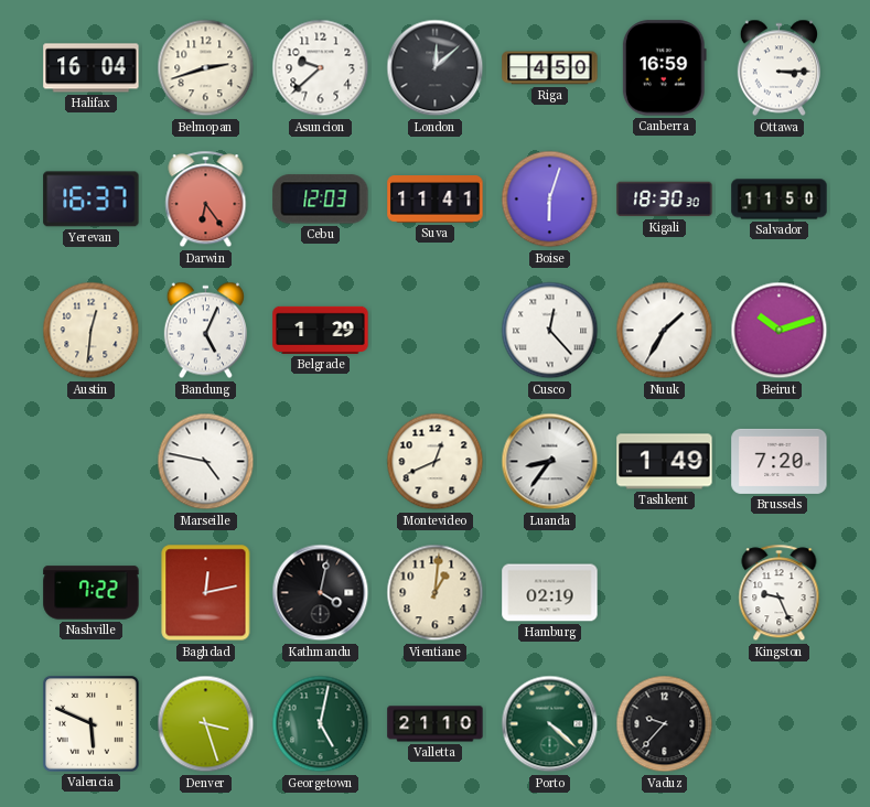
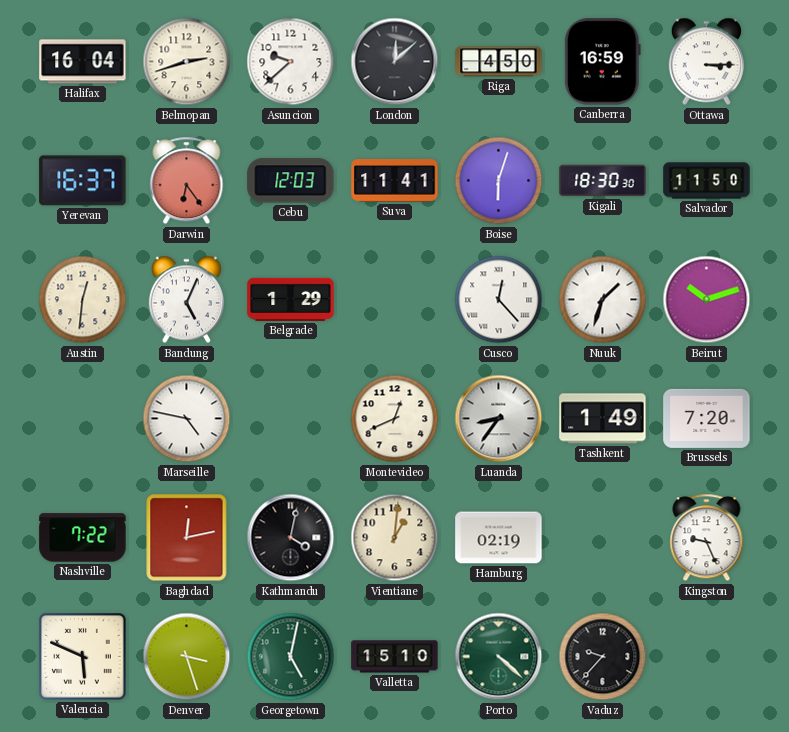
Nuuk: 1:35 -> 1:33
Valletta: 21:10 -> 15:10
